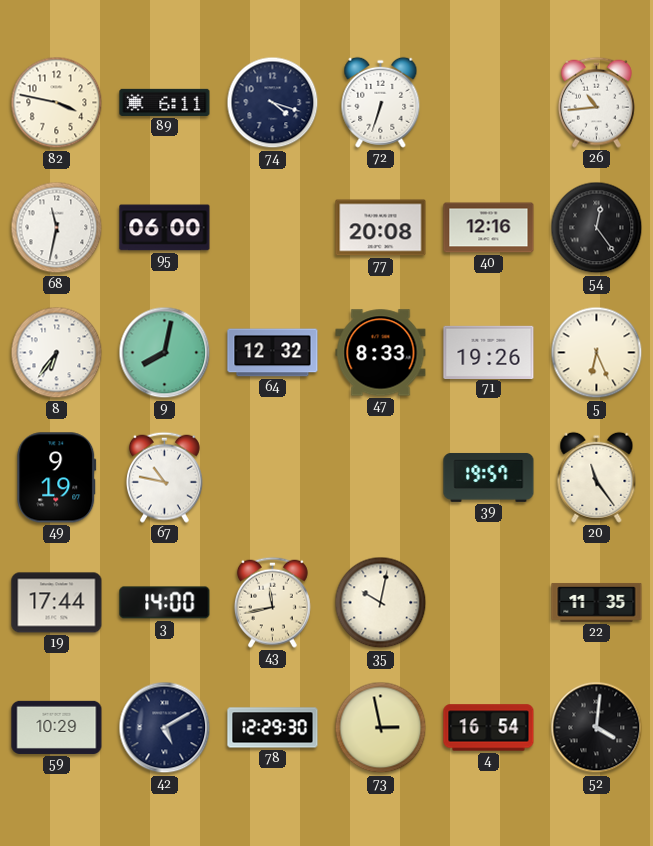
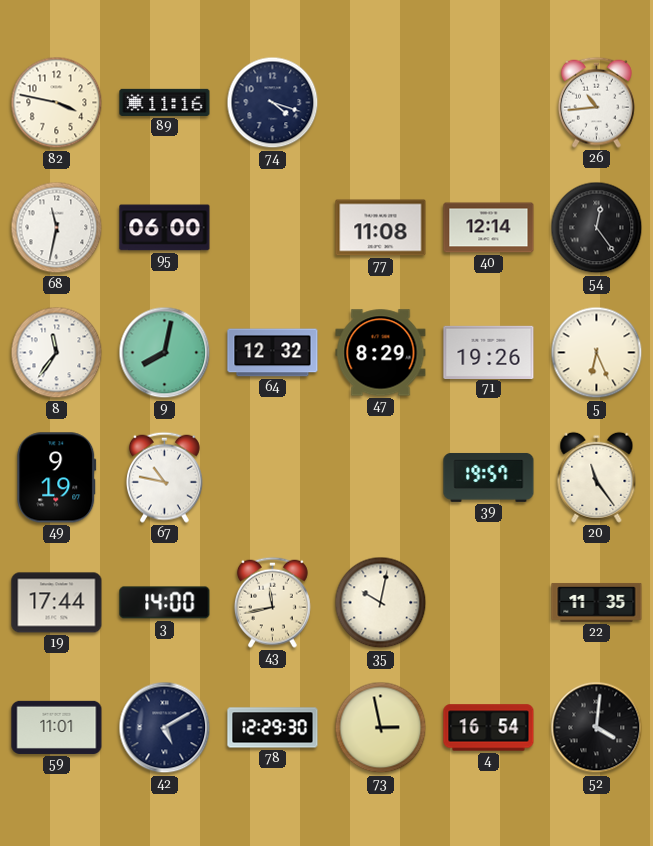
89: 6:11 -> 11:16
72: 6:33 -> none
77: 20:08 -> 11:08
40: 12:16 -> 12:14
8: 6:36 -> 11:36
47: 8:33 -> 8:29
59: 10:29 -> 11:01
